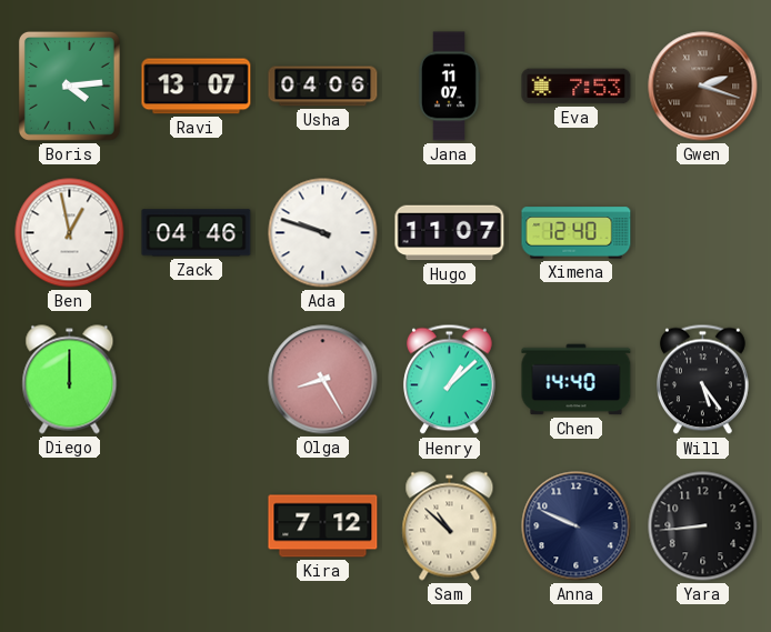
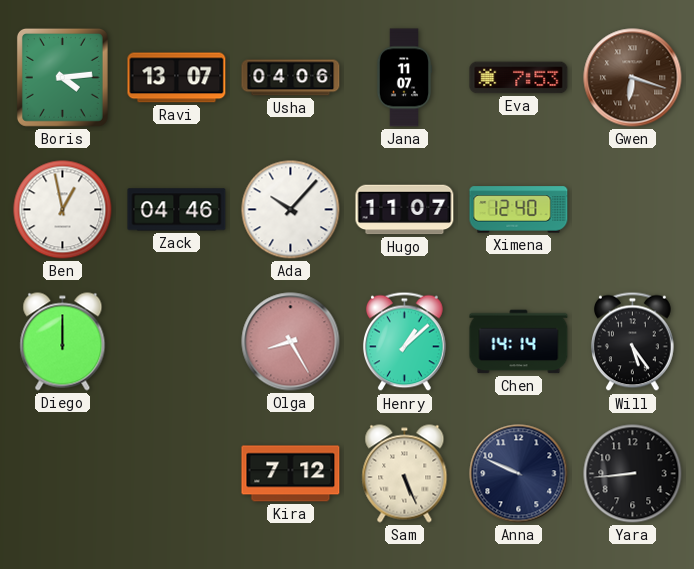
Gwen: 2:18 -> 6:18
Ada: 9:48 -> 10:07
Chen: 14:40 -> 14:14
Sam: 10:52 -> 5:26
